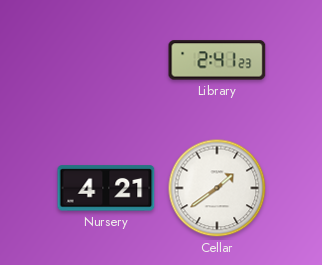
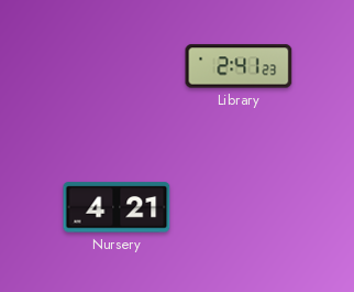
Cellar: 1:39 -> none
